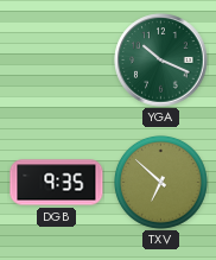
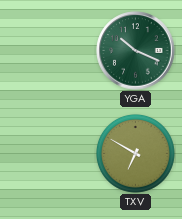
DGB: 9:35 -> none
TXV: 6:52 -> 6:50
